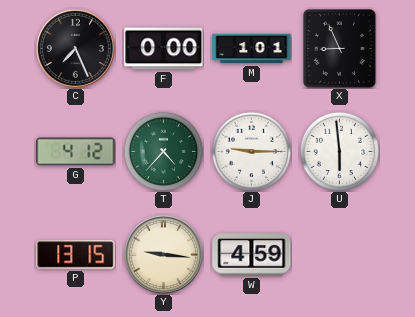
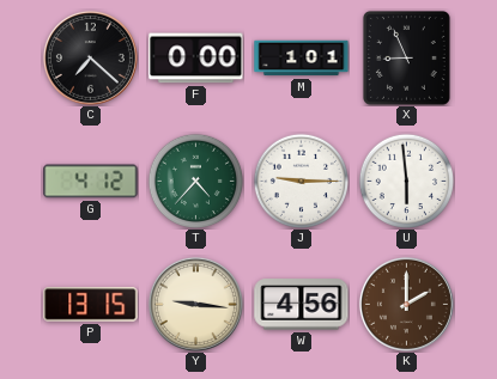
C: 7:26 -> 7:22
W: 4:59 -> 4:56
K: none -> 2:00
